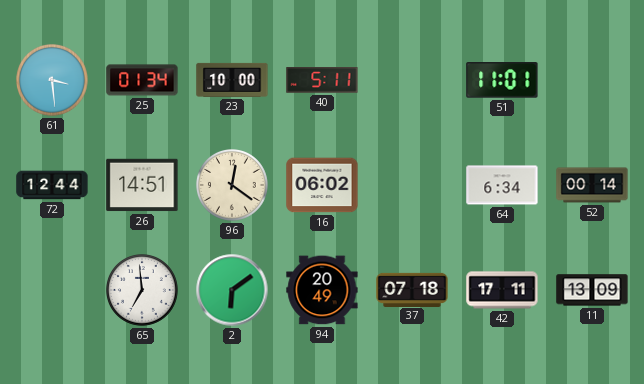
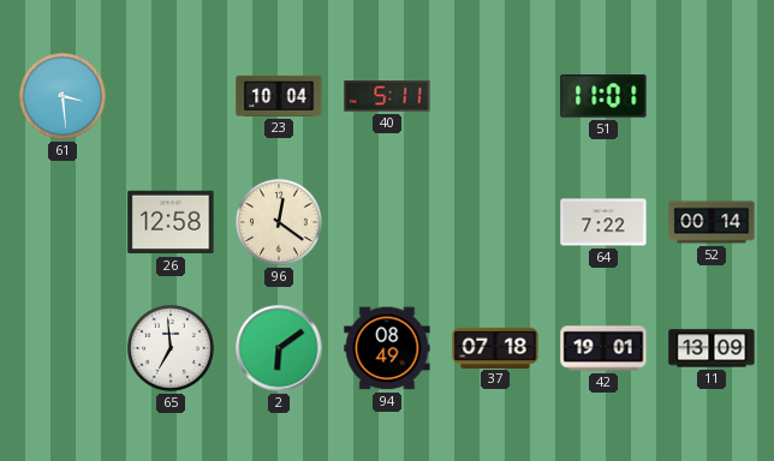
25: 01:34 -> none
23: 10:00 -> 10:04
72: 12:44 -> none
26: 14:51 -> 12:58
16: 06:02 -> none
64: 6:34 -> 7:22
94: 20:49 -> 08:49
42: 17:11 -> 19:01
